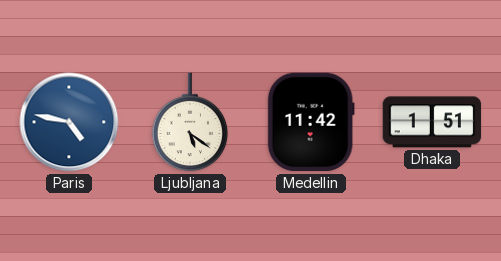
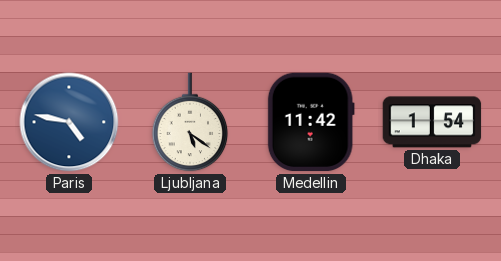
Dhaka: 1:51 -> 1:54
